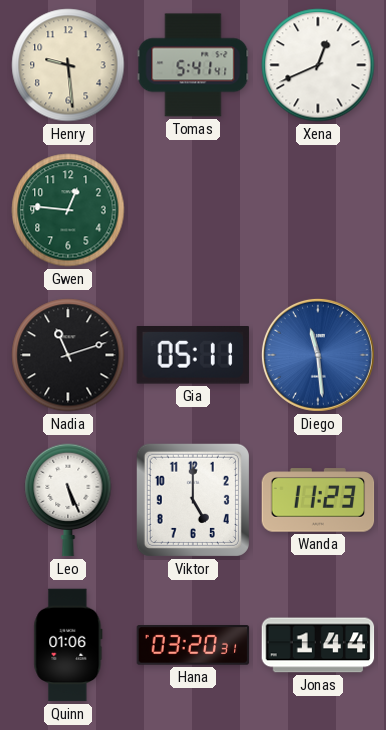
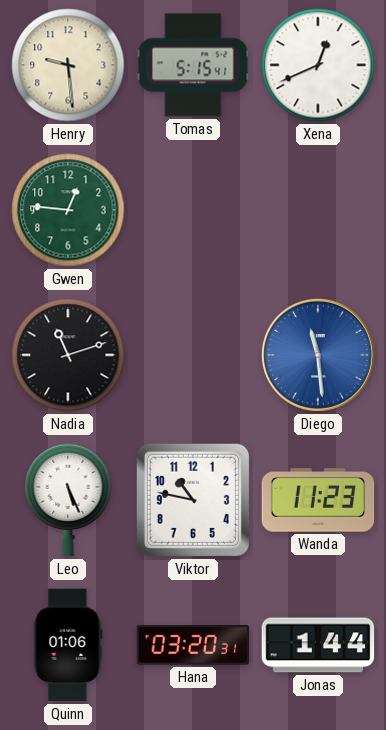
Tomas: 5:41 -> 5:15
Gia: 05:11 -> none
Viktor: 5:00 -> 10:47
